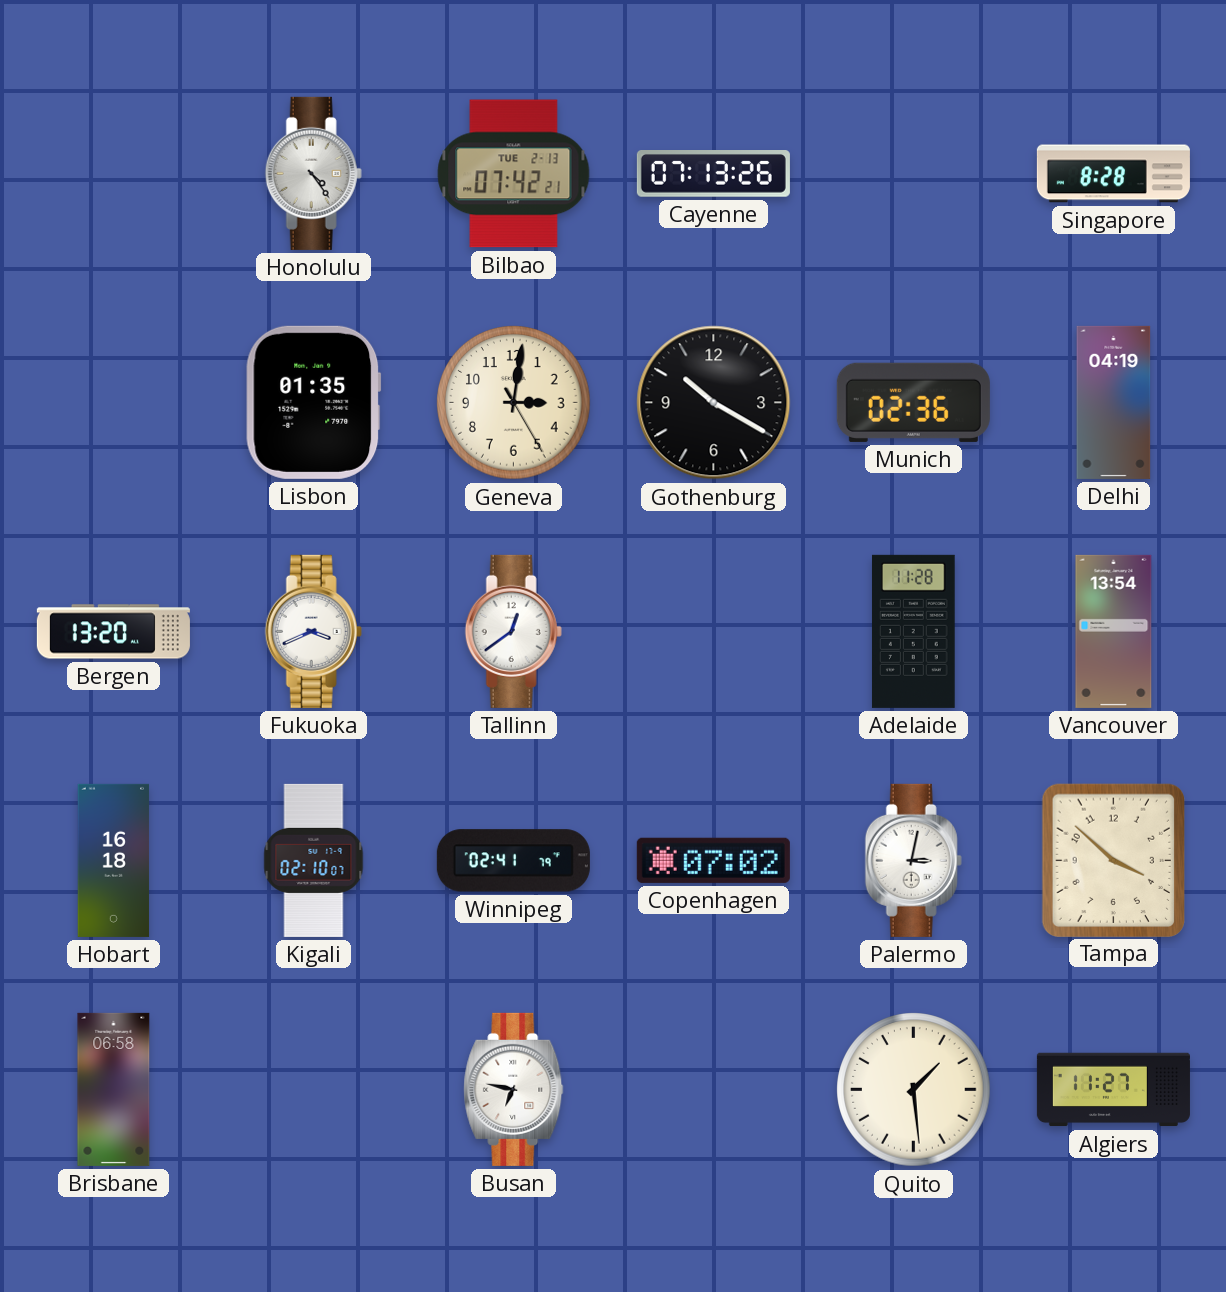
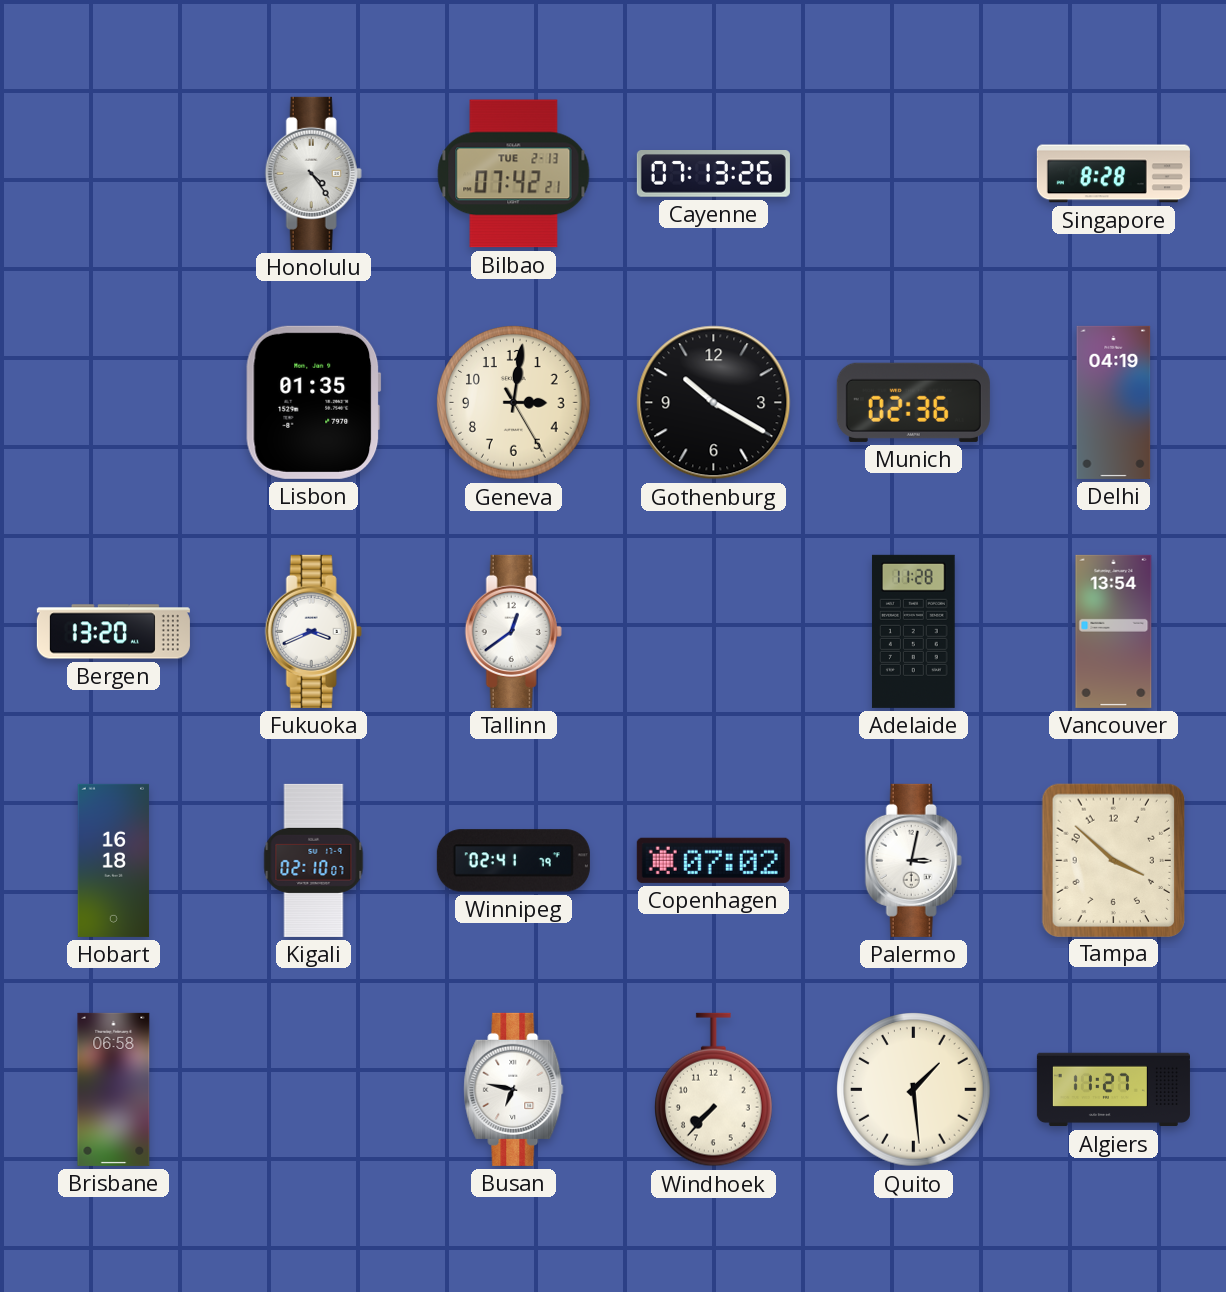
Windhoek: none -> 7:37
